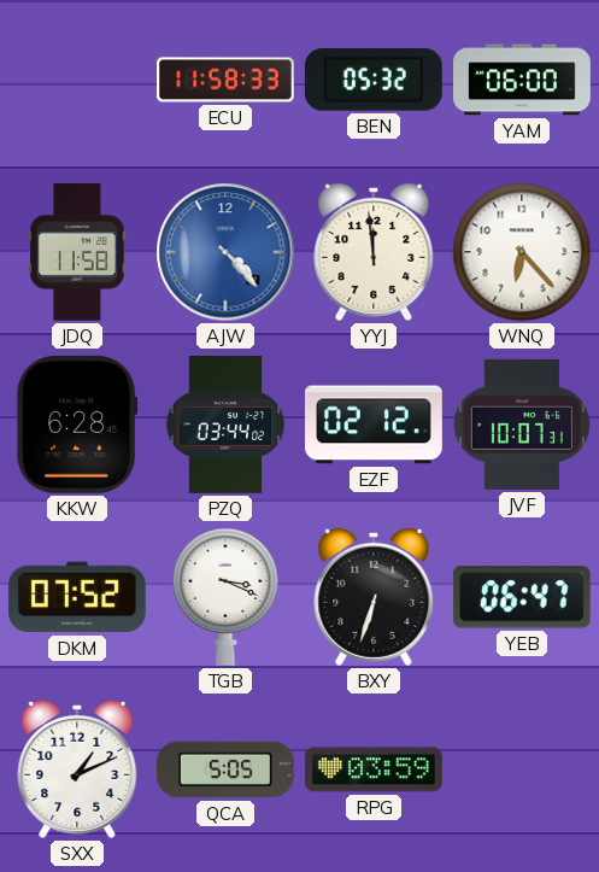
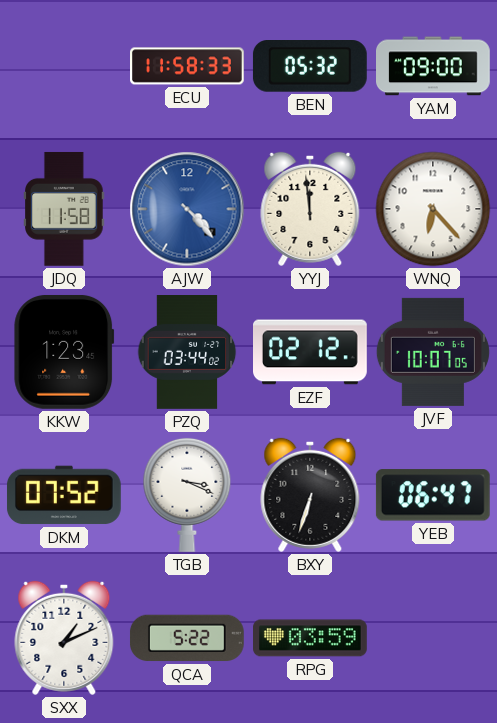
YAM: 06:00 -> 09:00
KKW: 6:28 -> 1:23
JVF: 10:07:31 -> 10:07:05
QCA: 5:05 -> 5:22
